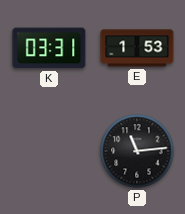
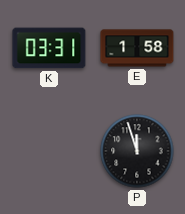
E: 1:53 -> 1:58
P: 11:14 -> 11:57
